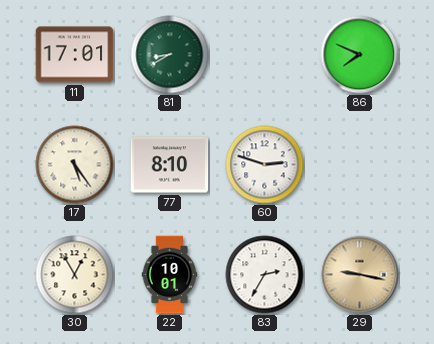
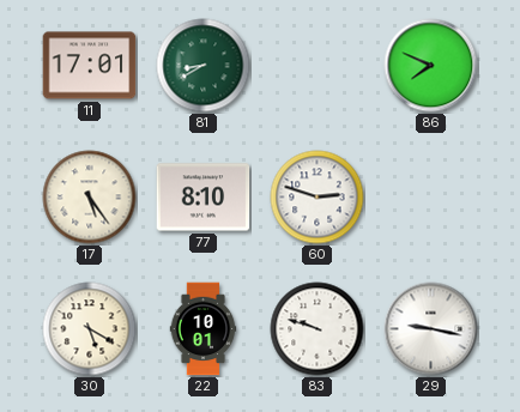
30: 12:55 -> 5:20
83: 2:35 -> 9:48
29 dial: champagne -> white
